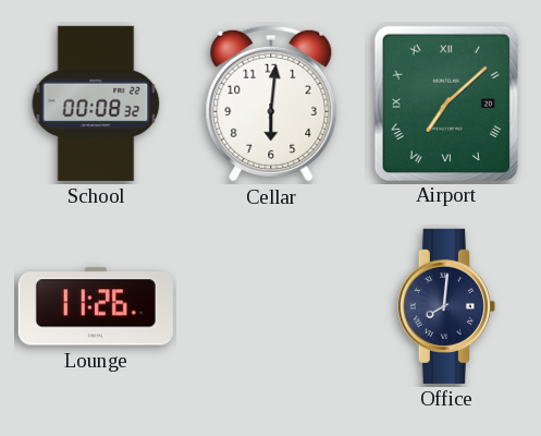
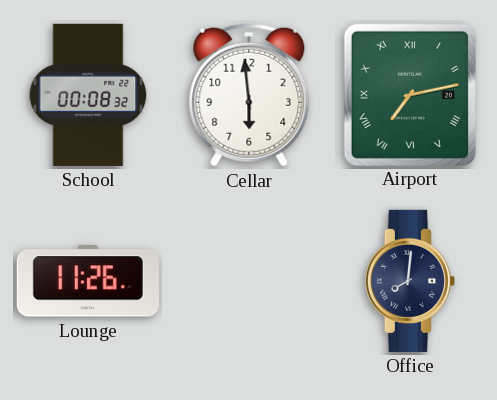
Cellar: 6:01 -> 5:59
Airport: 7:08 -> 7:13
